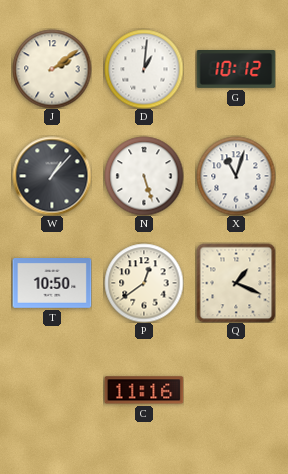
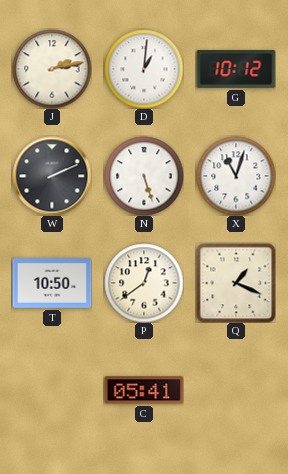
J: 2:09 -> 2:13
W: 1:07 -> 2:11
C: 11:16 -> 05:41
